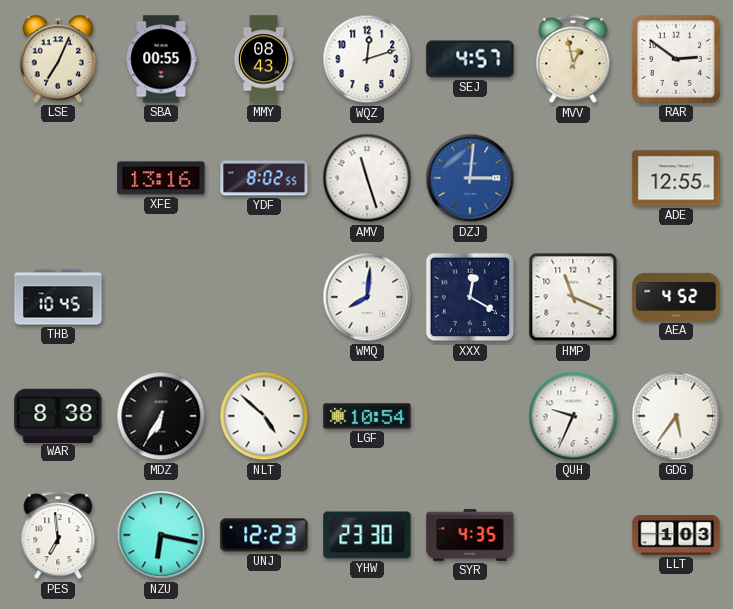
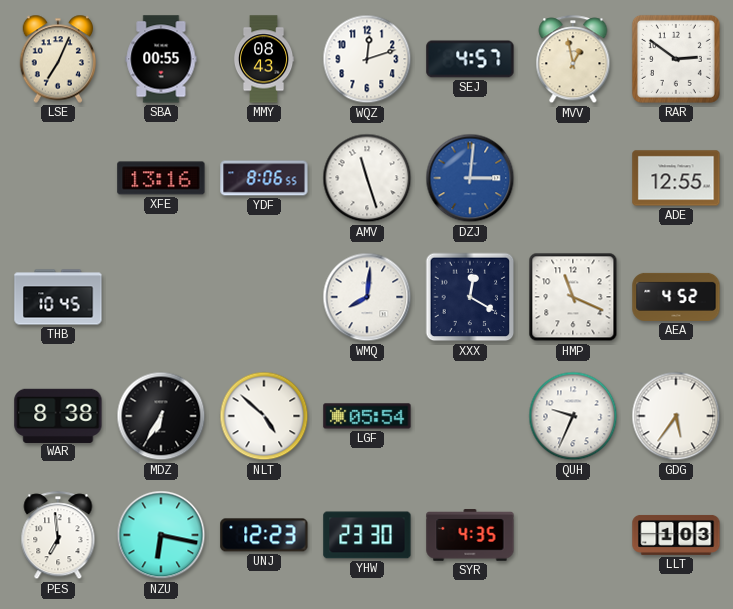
YDF: 8:02 -> 8:06
LGF: 10:54 -> 05:54
